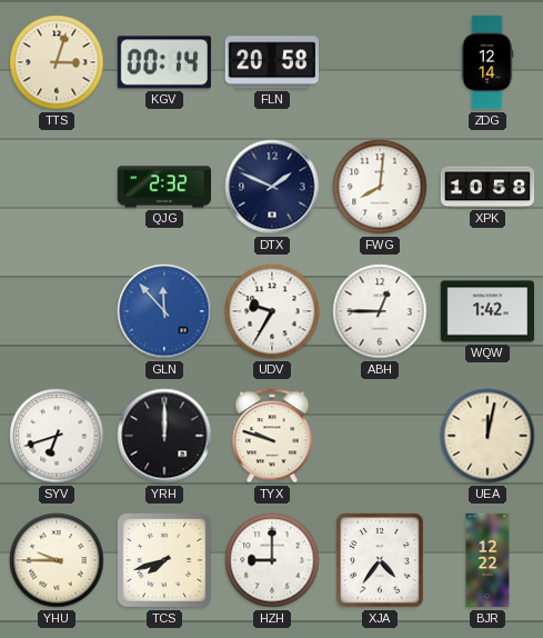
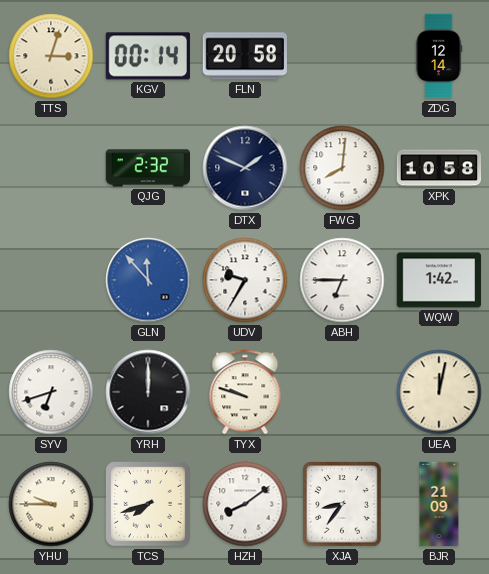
ABH: 12:45 -> 6:45
HZH: 9:00 -> 8:09
XJA: 4:36 -> 8:36
BJR: 12:22 -> 21:09
